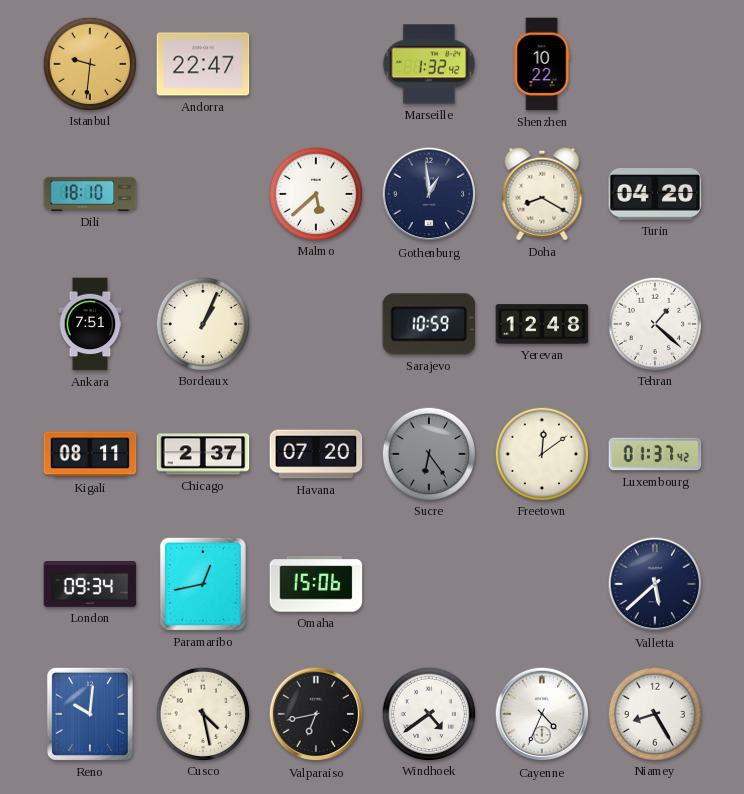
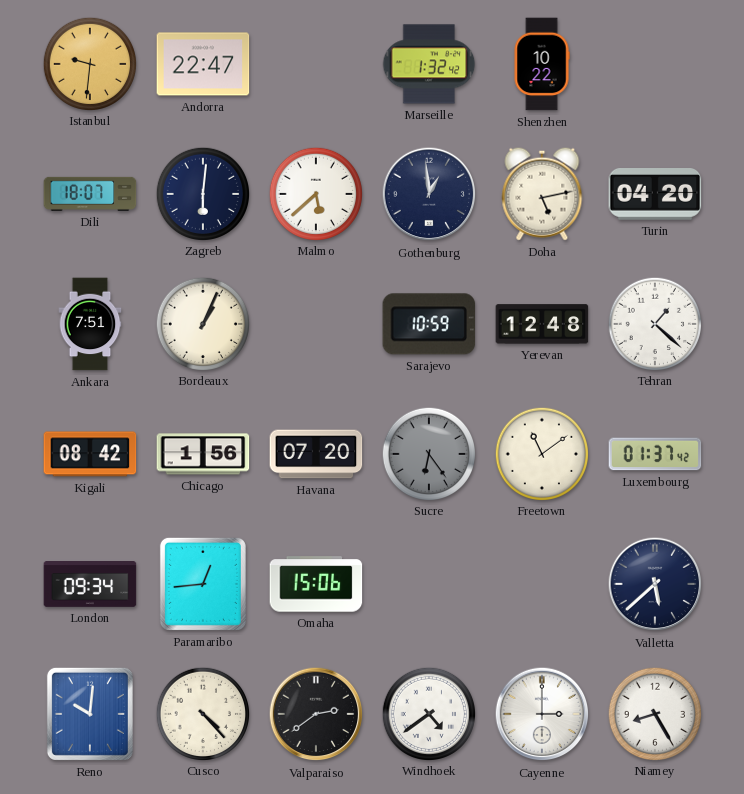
Dili: 18:10 -> 18:07
Zagreb: none -> 6:01
Doha: 8:20 -> 5:13
Kigali: 08:11 -> 08:42
Chicago: 2:37 -> 1:56
Freetown: 12:09 -> 11:09
Paramaribo: 12:43 -> 12:44
Cusco: 4:28 -> 4:23
Valparaiso: 6:43 -> 2:39
Cayenne: 4:34 -> 3:00
